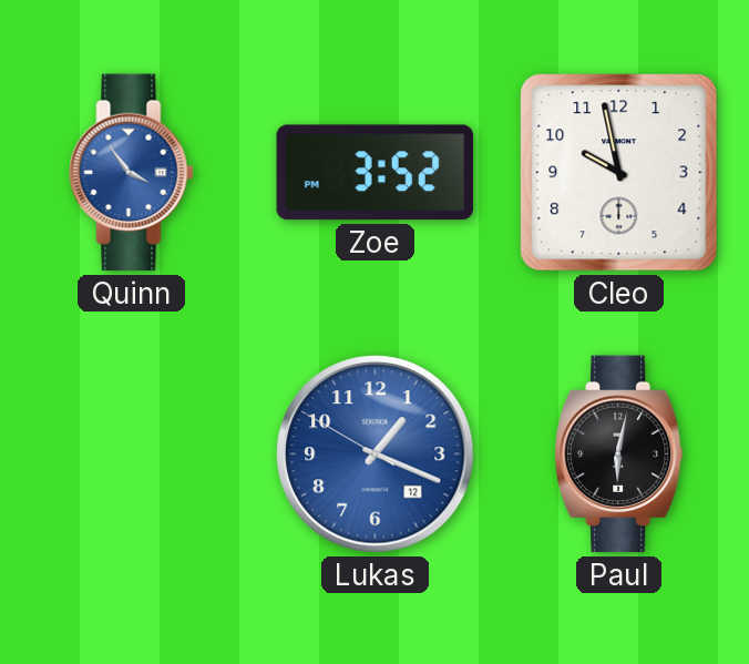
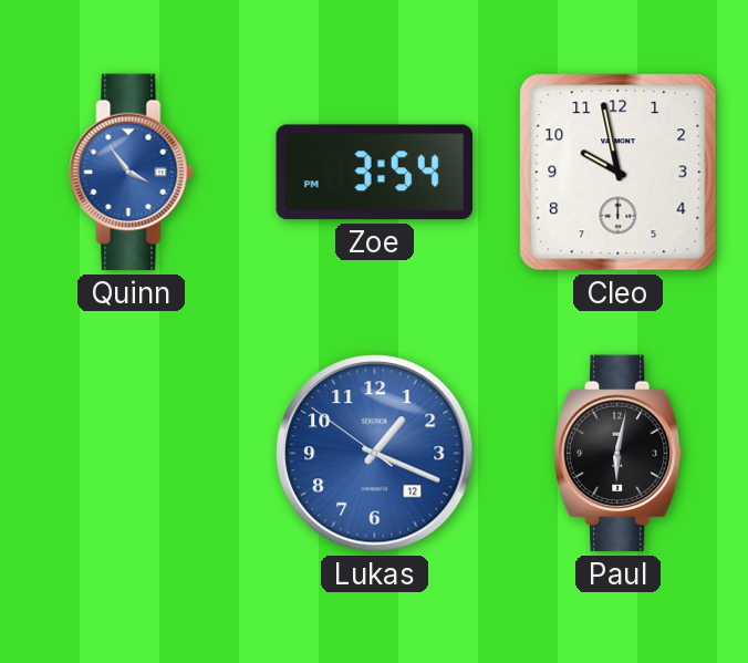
Zoe: 3:52 -> 3:54
Lukas: 1:18:50 -> 1:18:51
